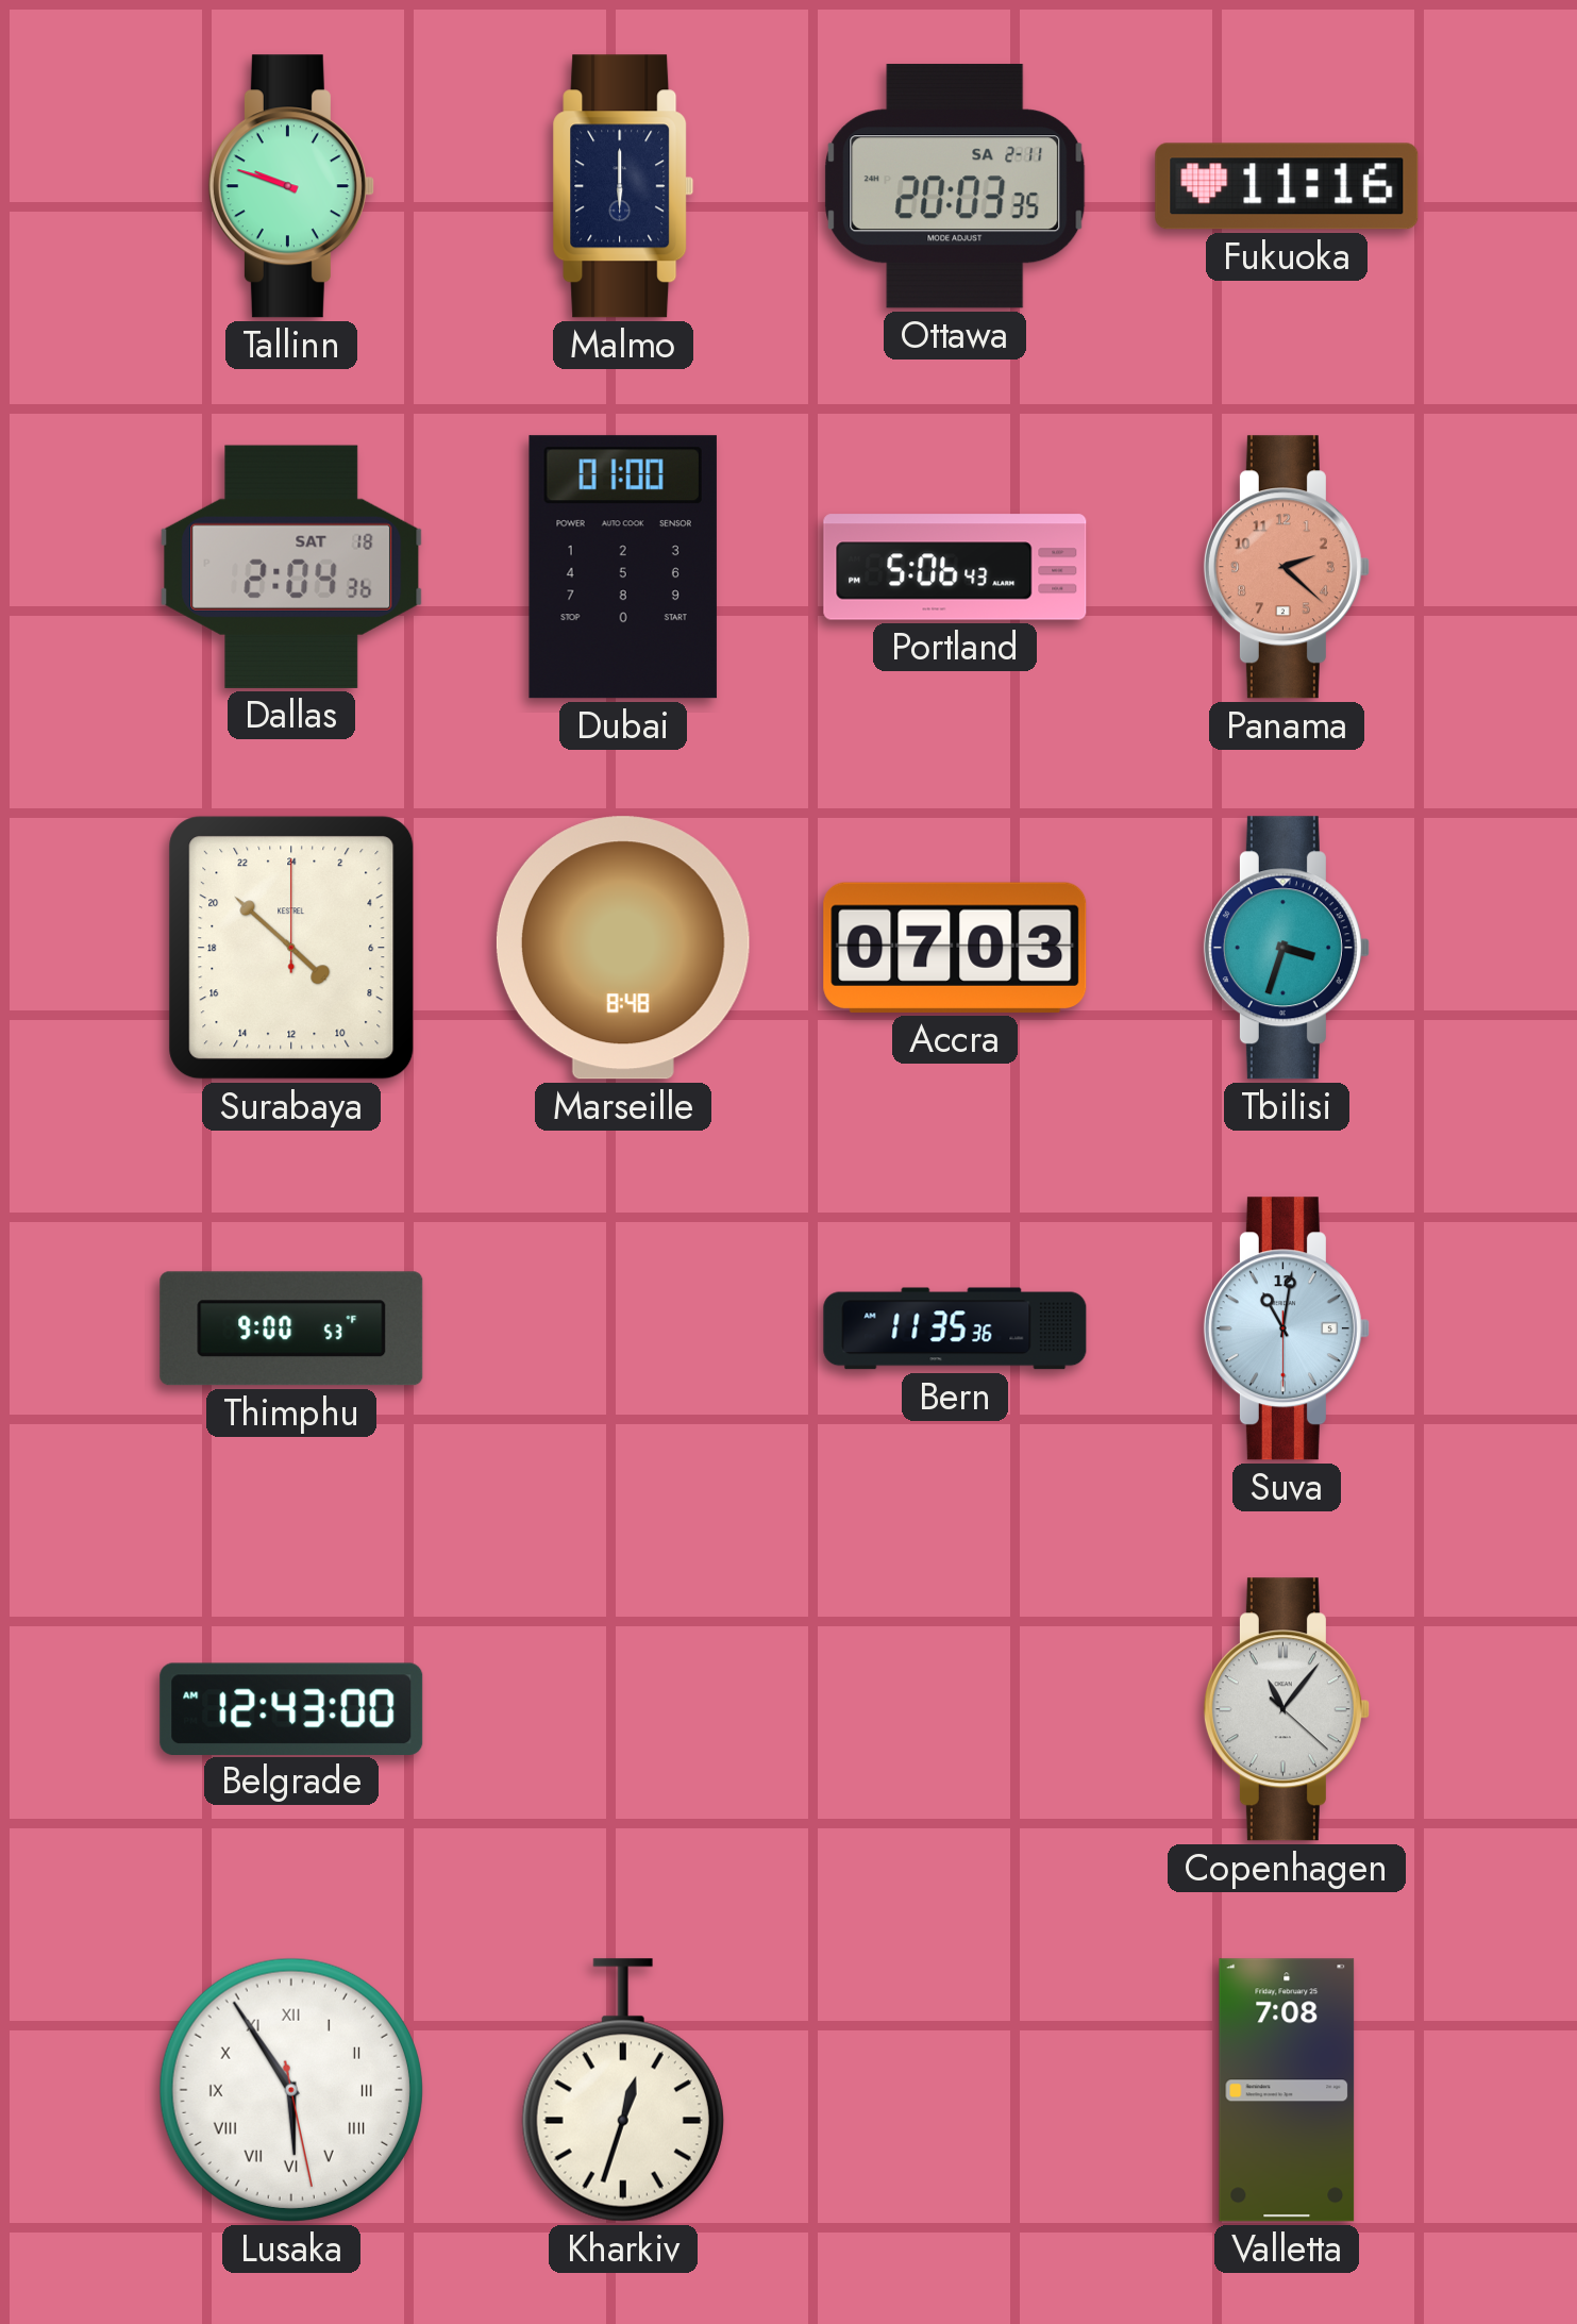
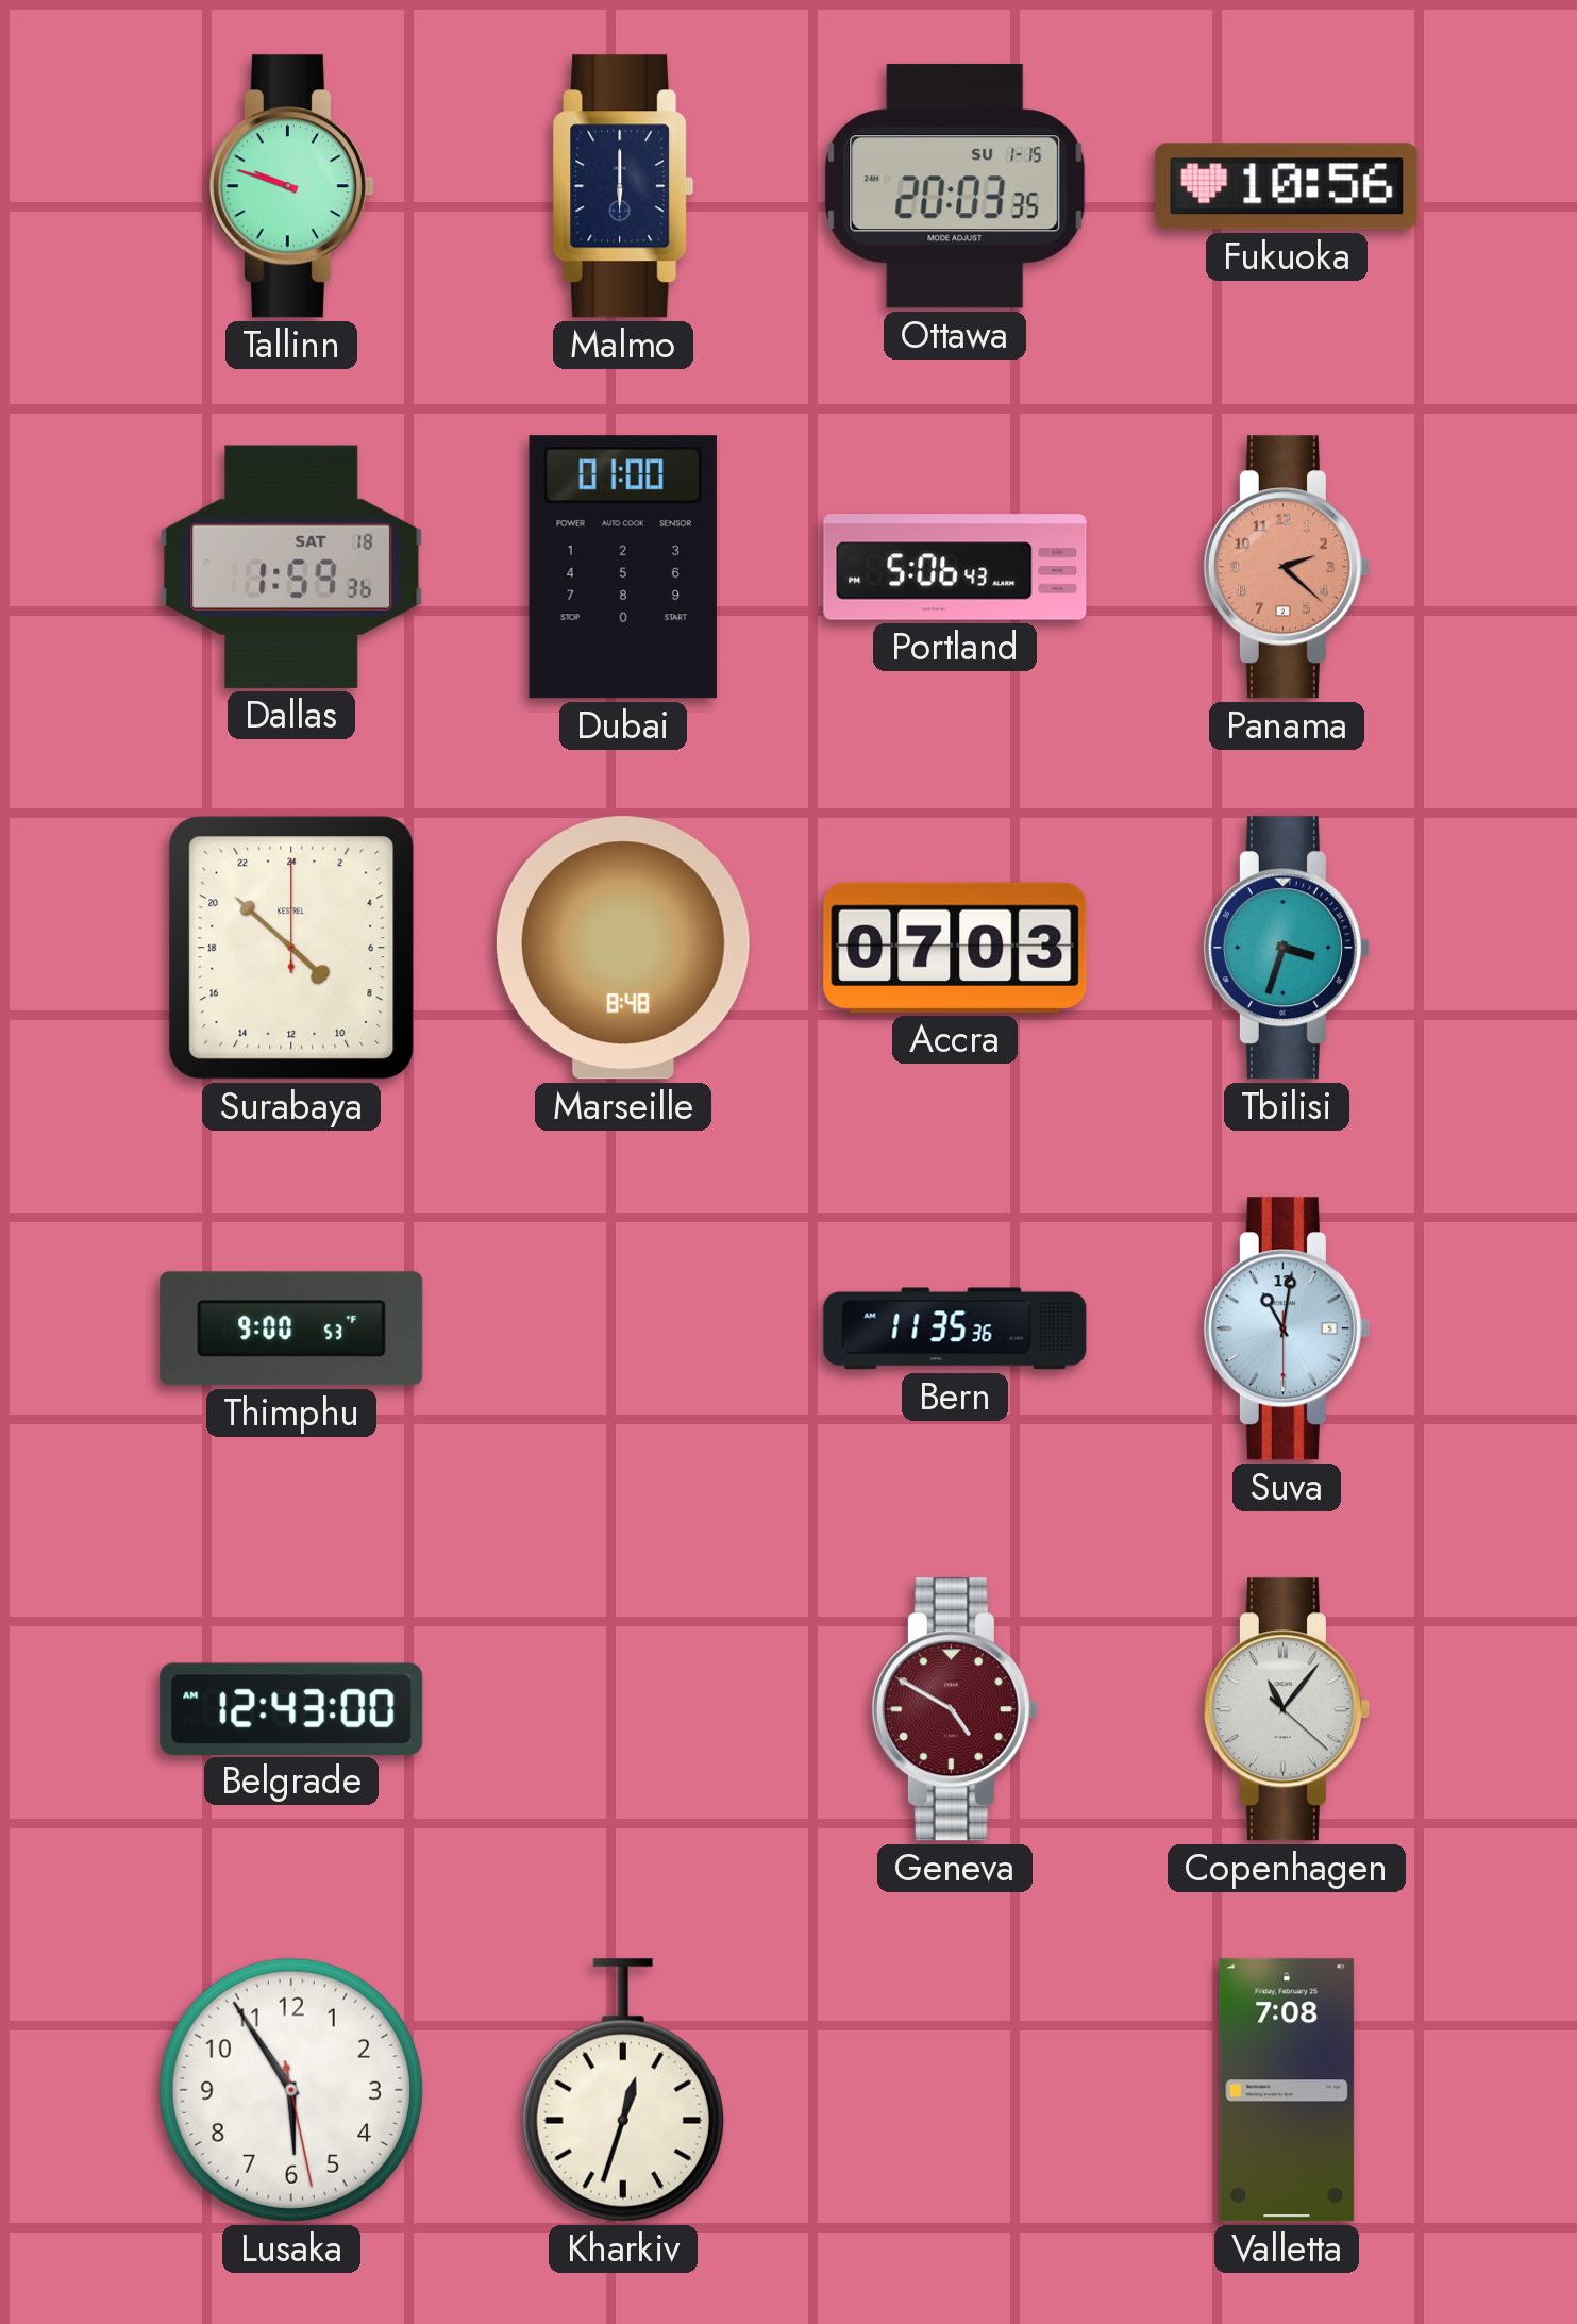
Ottawa date: SA 2-11 -> SU 1-15
Fukuoka: 11:16 -> 10:56
Dallas: 2:04 -> 1:59
Geneva: none -> 4:50
Lusaka numerals: Roman -> Arabic
